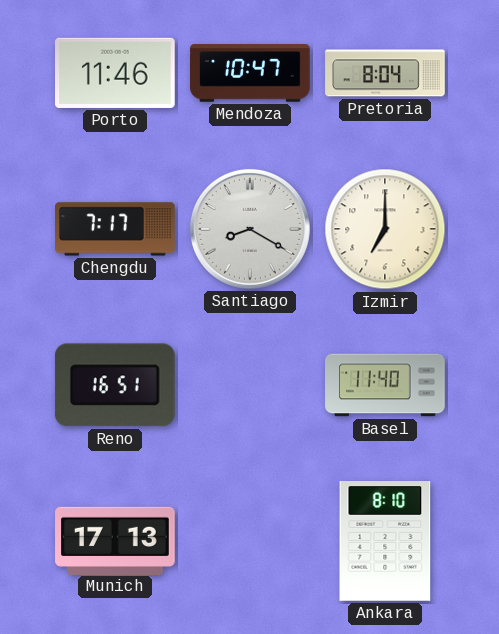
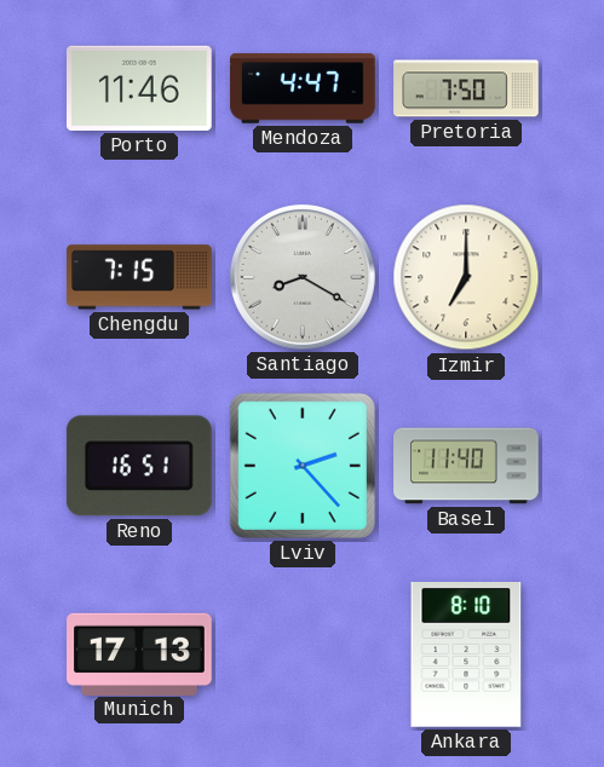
Mendoza: 10:47 -> 4:47
Pretoria: 8:04 -> 7:50
Chengdu: 7:17 -> 7:15
Lviv: none -> 2:23
